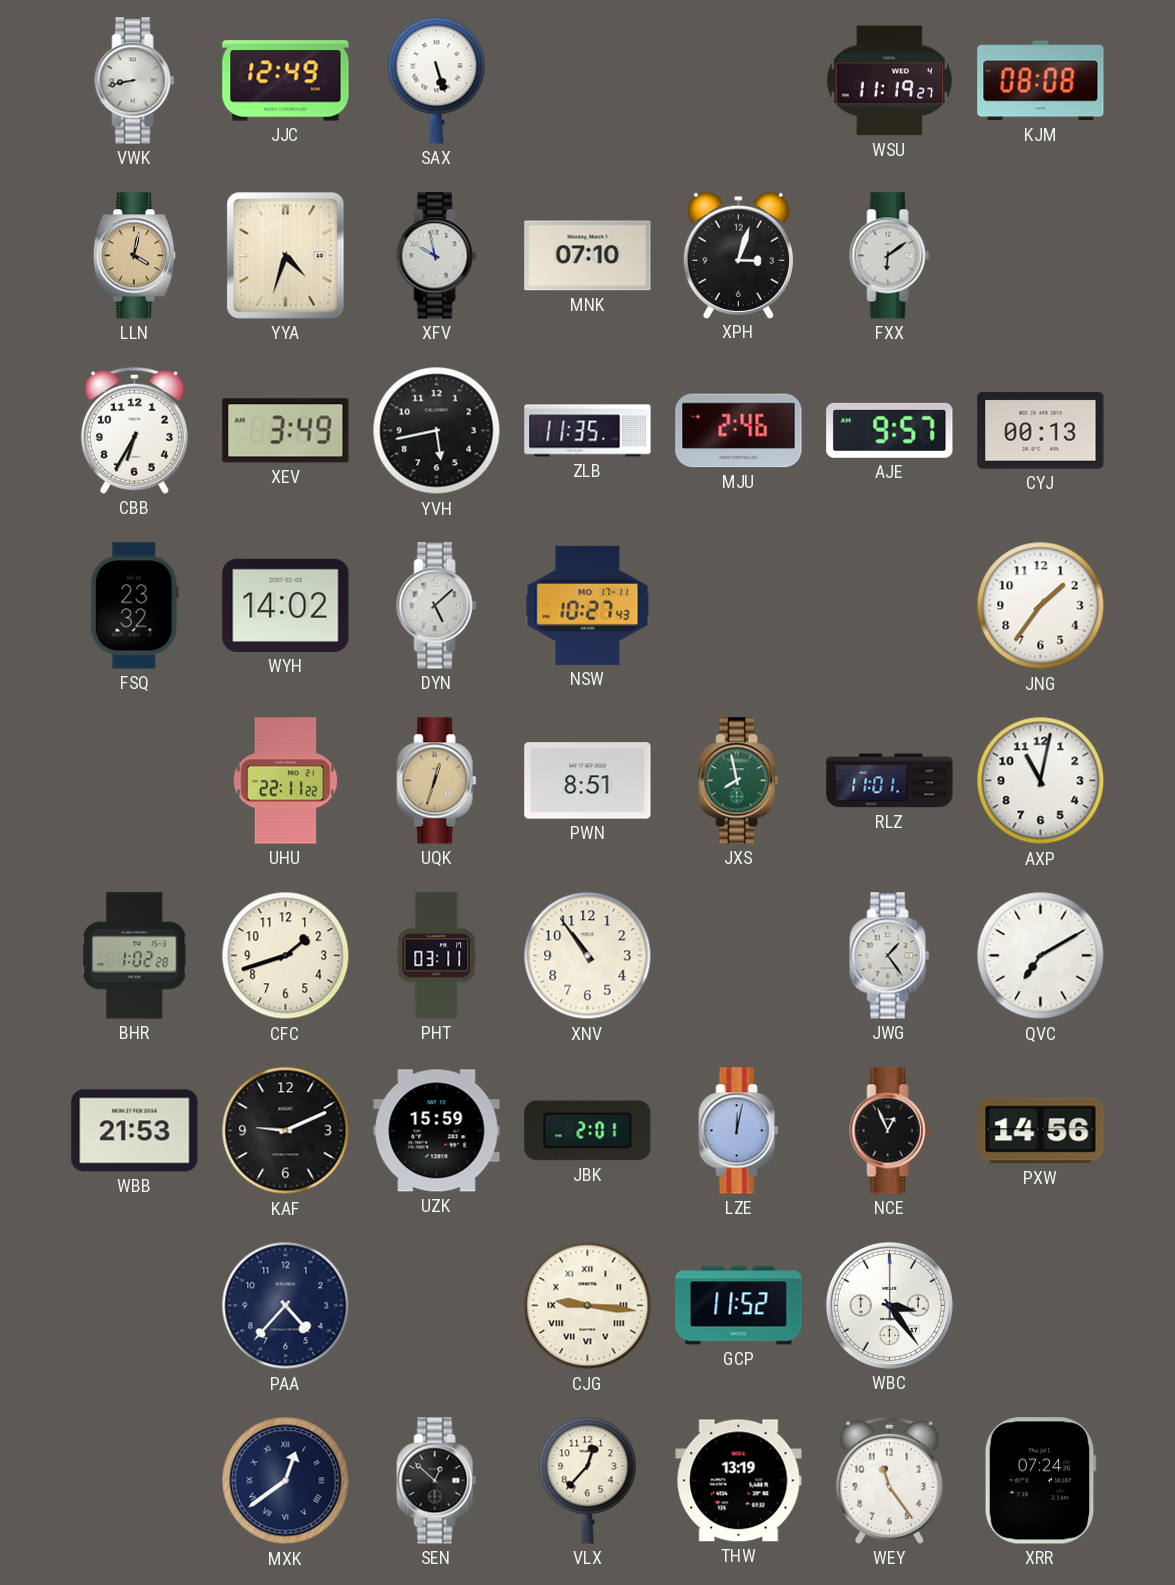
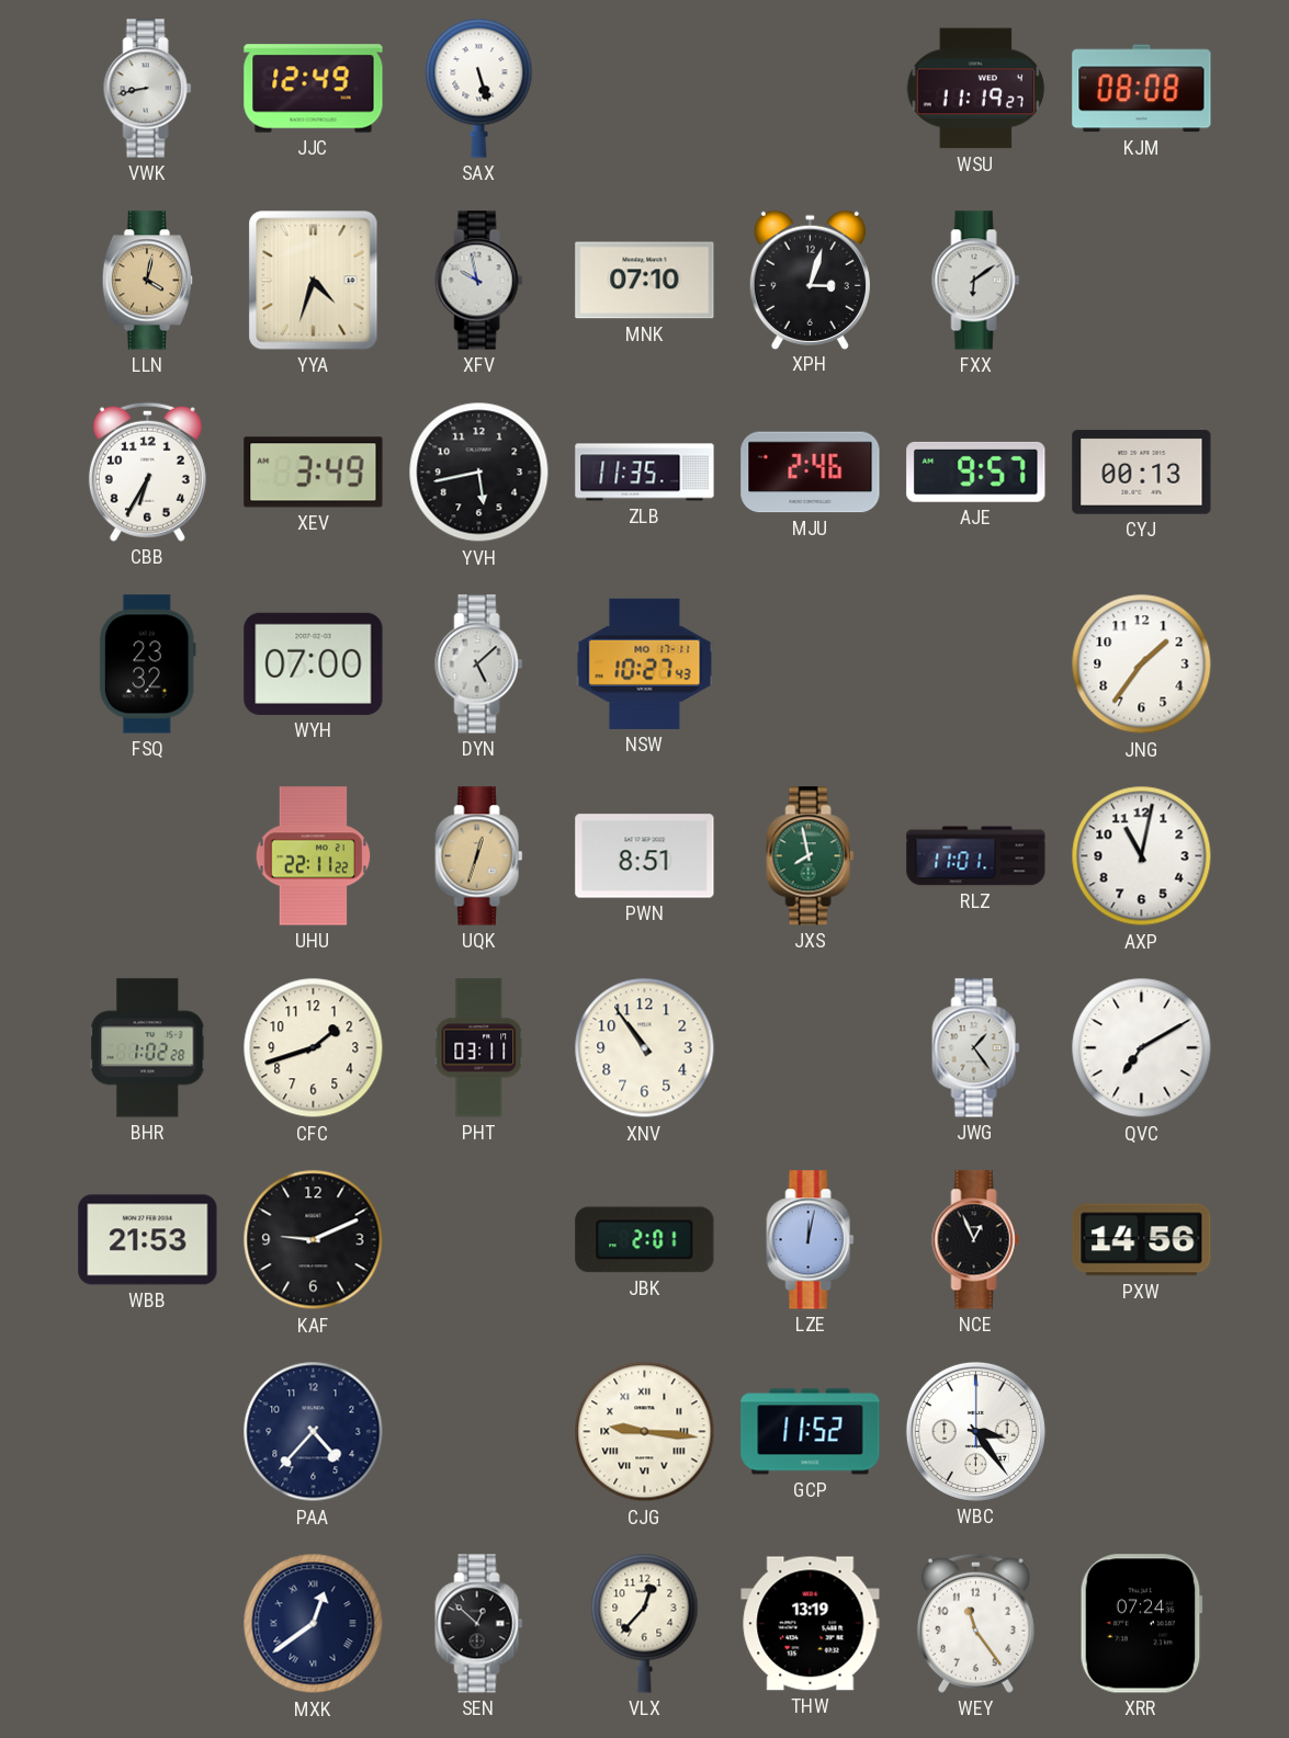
WYH: 14:02 -> 07:00
UZK: 15:59 -> none
